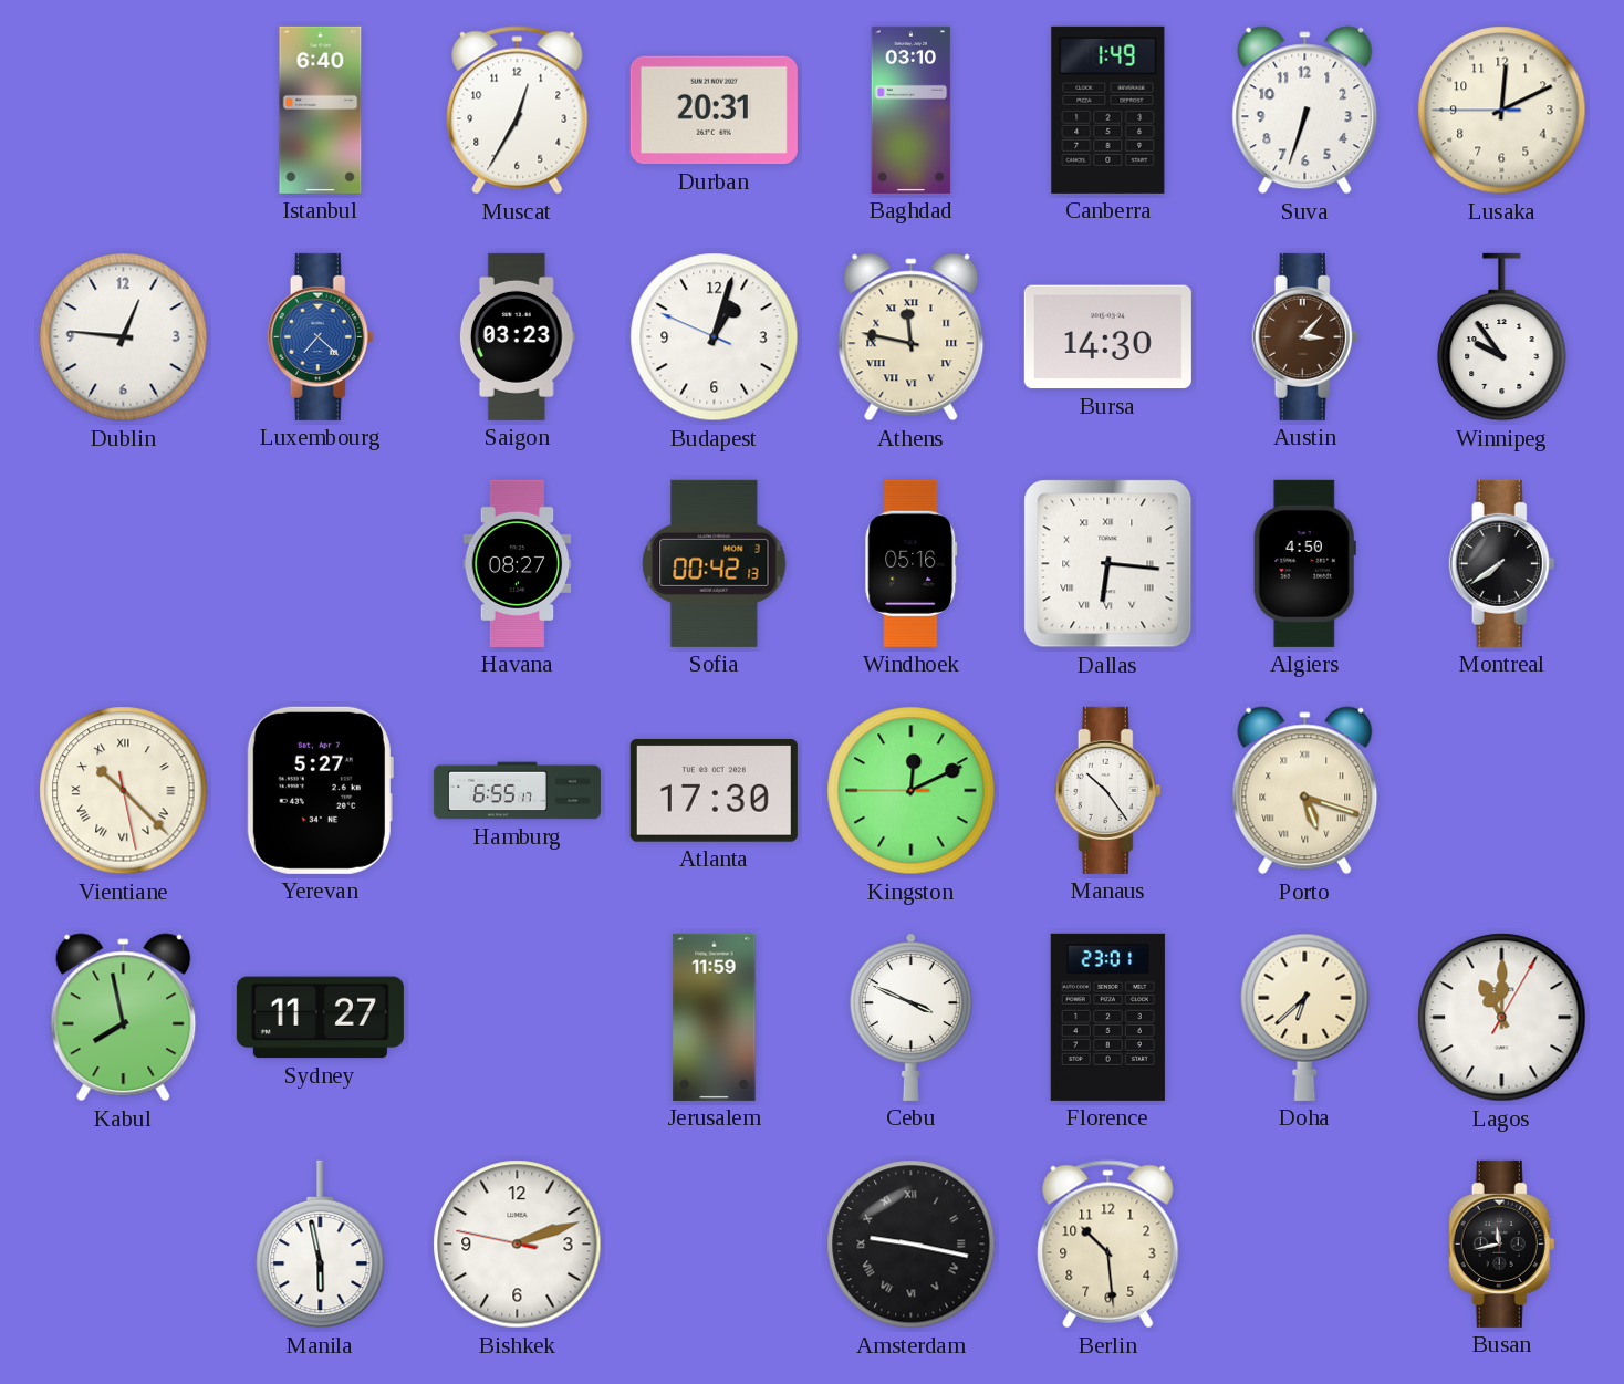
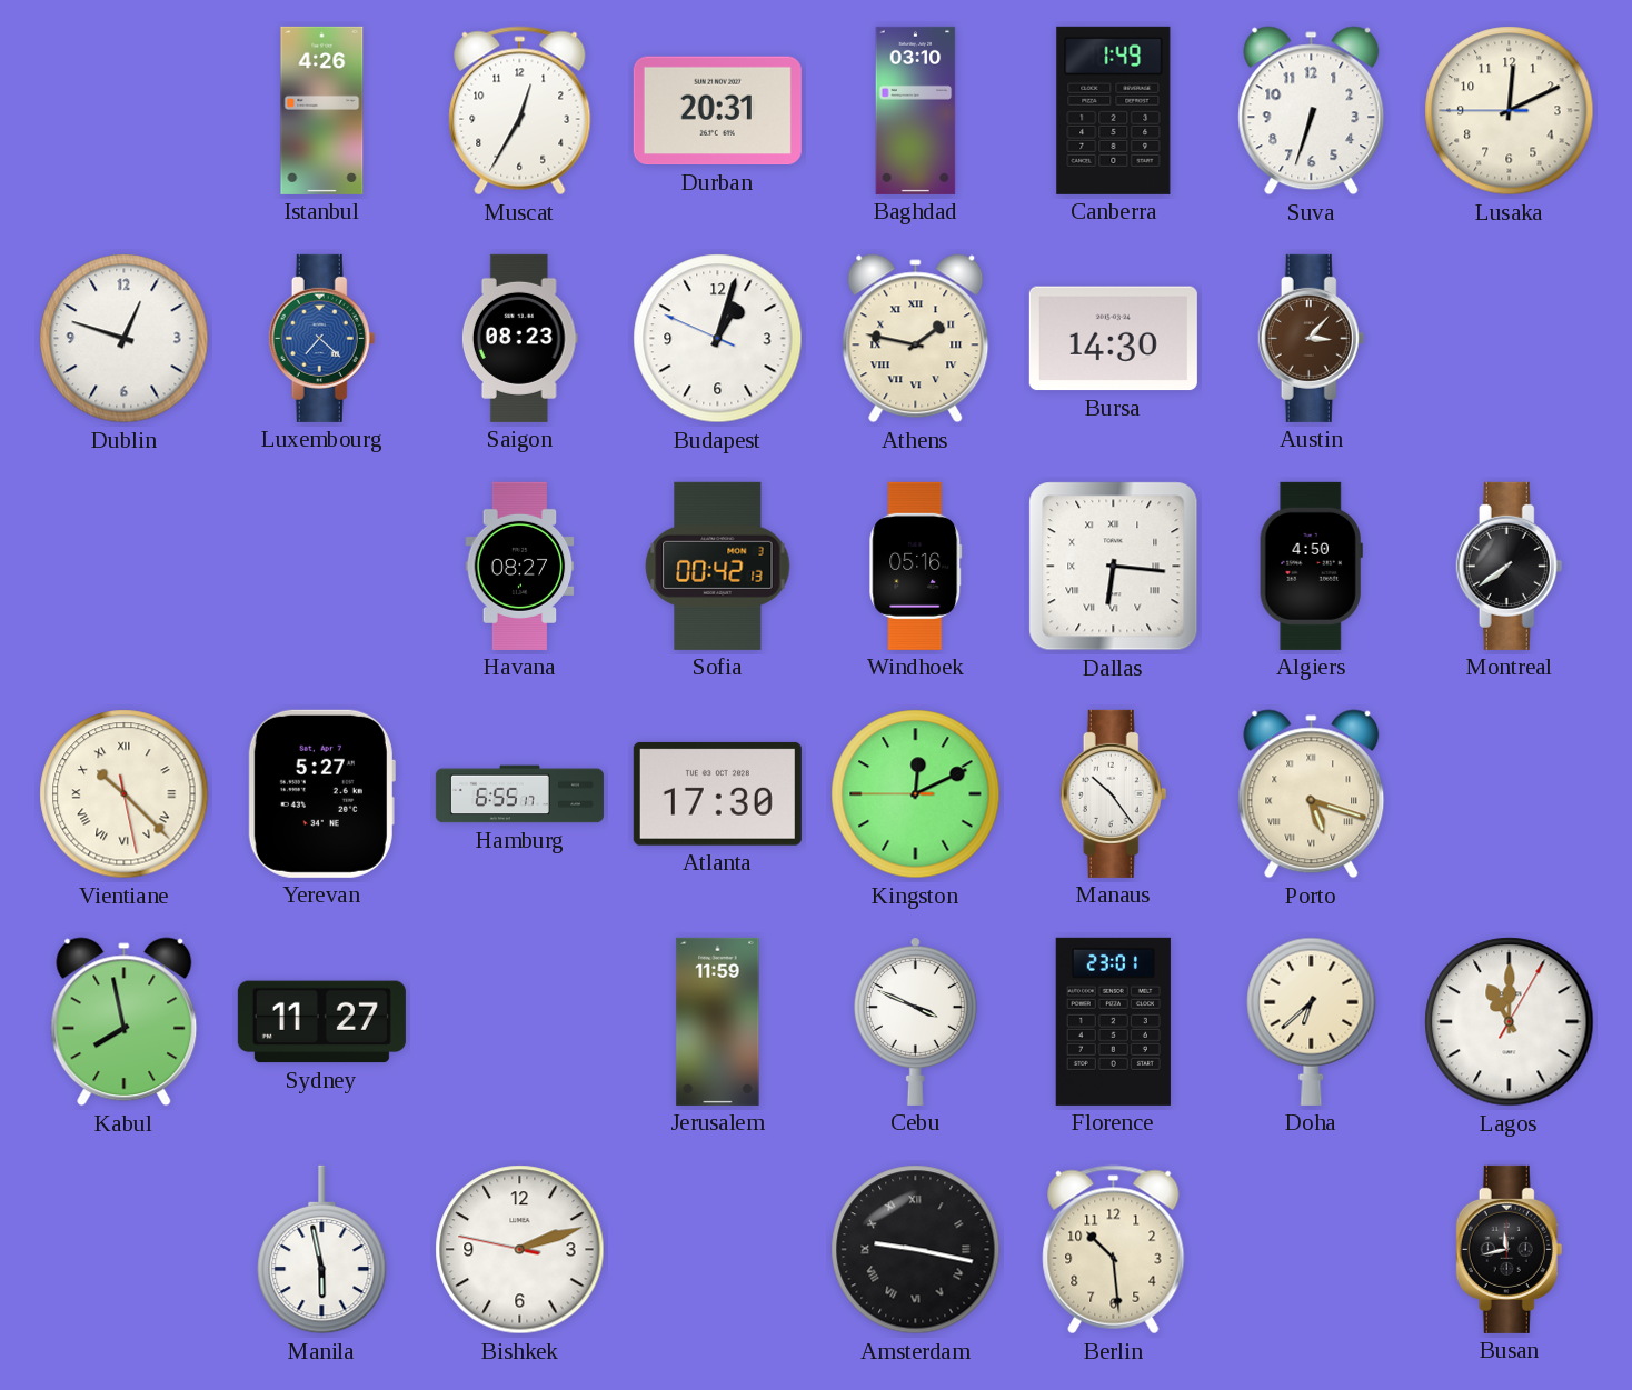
Istanbul: 6:40 -> 4:26
Dublin: 12:46 -> 12:48
Saigon: 03:23 -> 08:23
Athens: 11:47 -> 1:47
Winnipeg: 9:54 -> none
